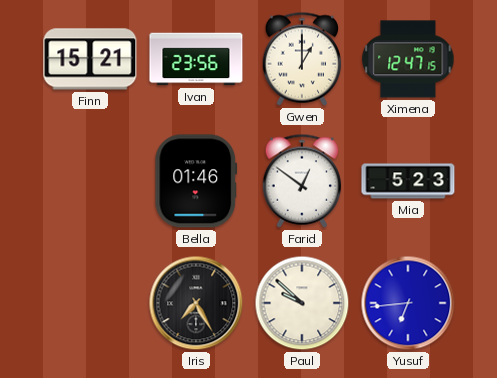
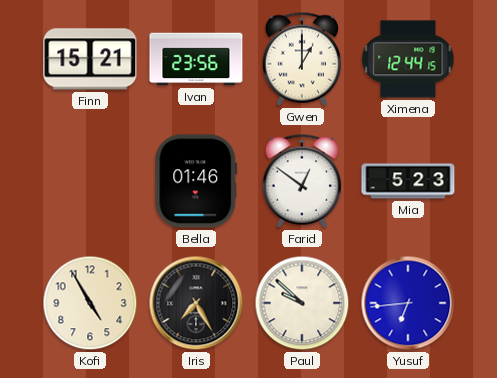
Ximena: 12:47 -> 12:44
Kofi: none -> 4:55
